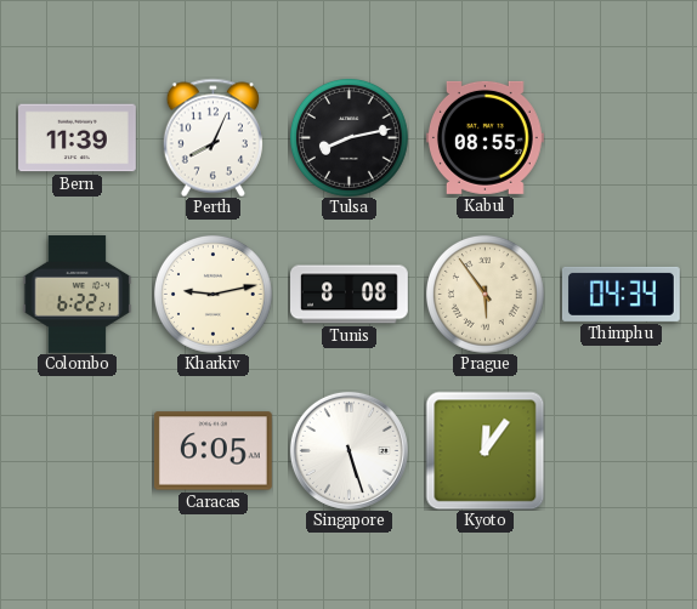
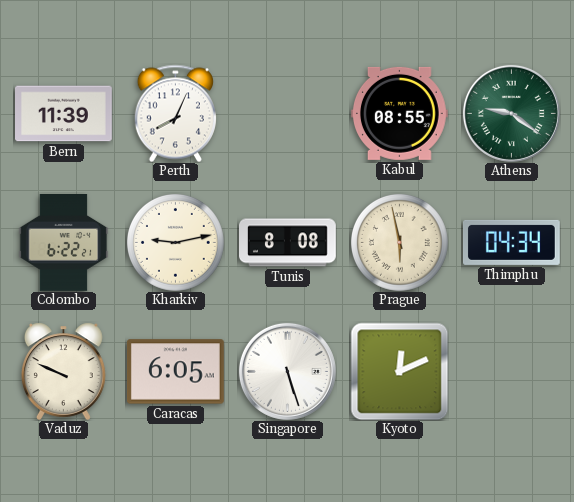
Tulsa: 8:13 -> none
Athens: none -> 9:21
Prague: 5:54 -> 5:58
Vaduz: none -> 9:49
Kyoto: 12:06 -> 12:11
